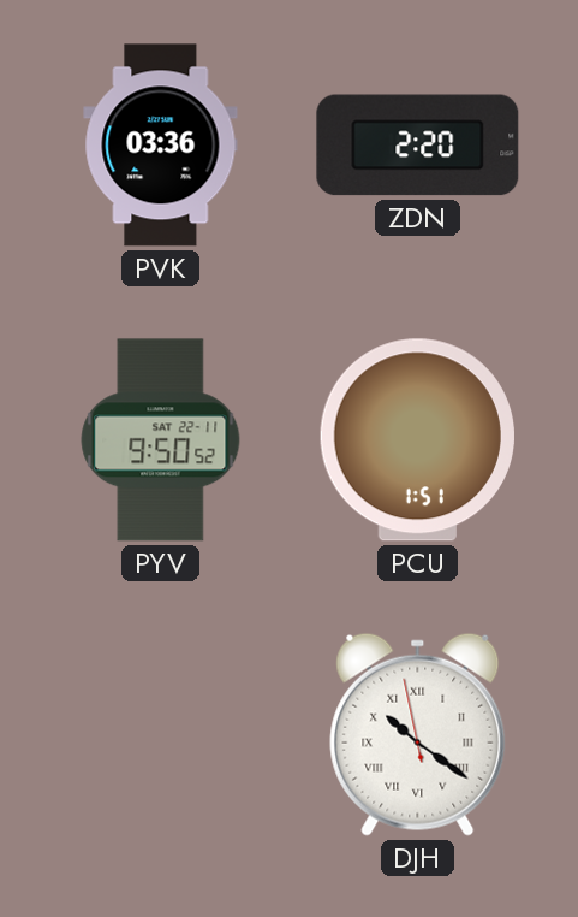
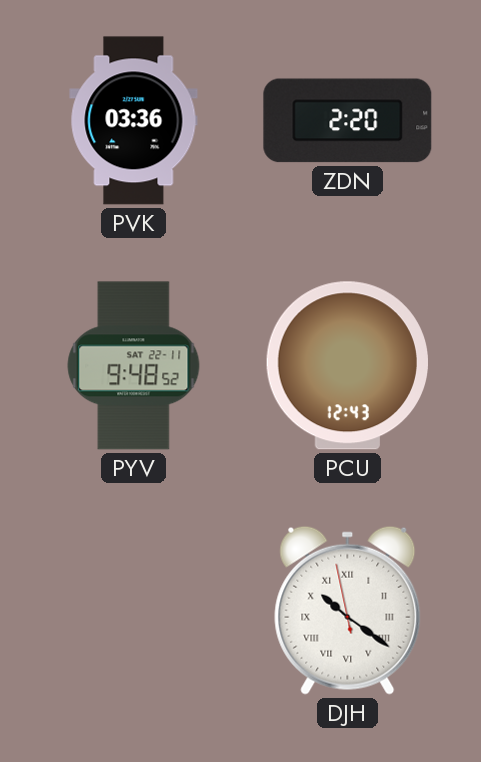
PYV: 9:50 -> 9:48
PCU: 1:51 -> 12:43
